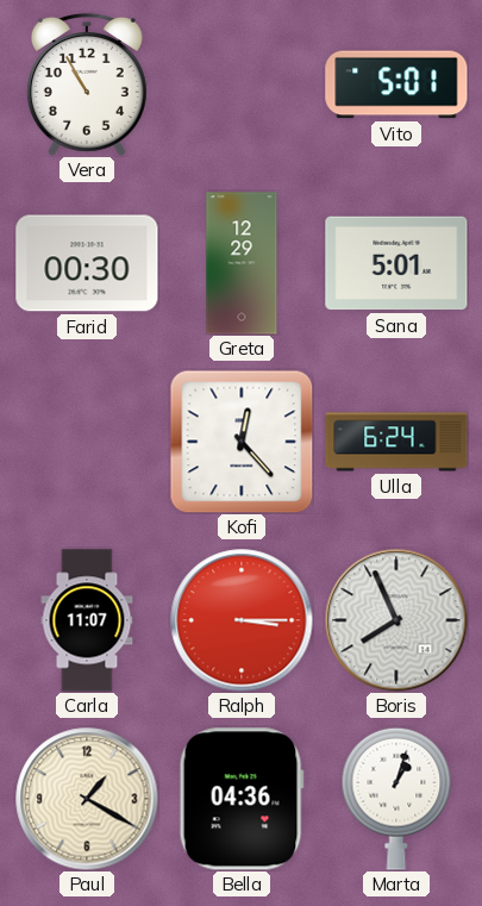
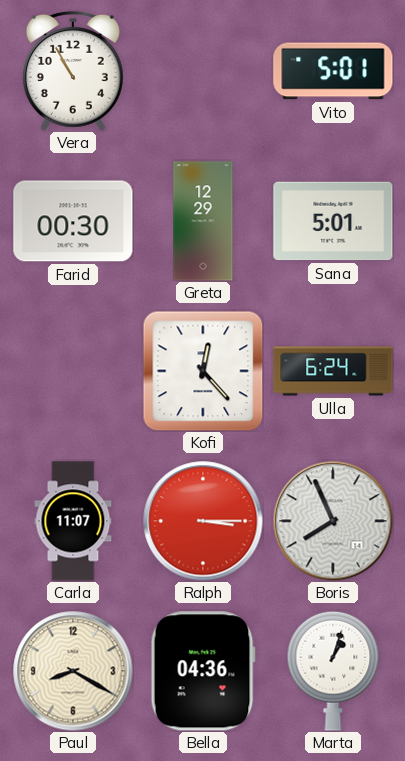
Paul: 1:20 -> 8:20
